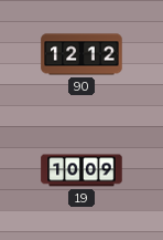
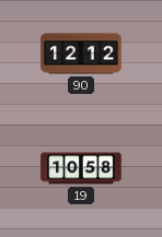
19: 10:09 -> 10:58
